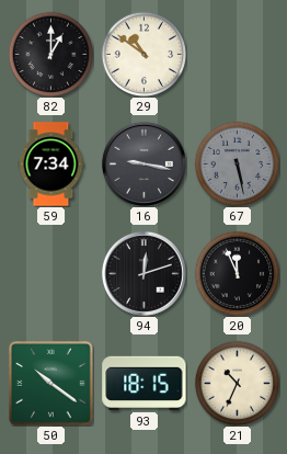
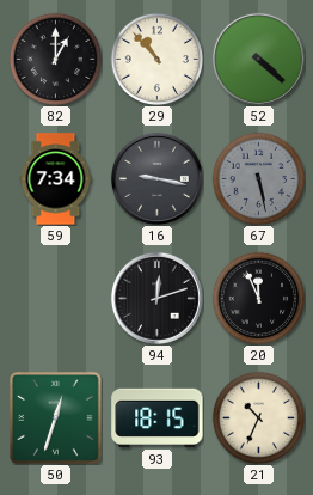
29: 10:51 -> 10:53
52: none -> 4:22
50: 10:21 -> 12:33
